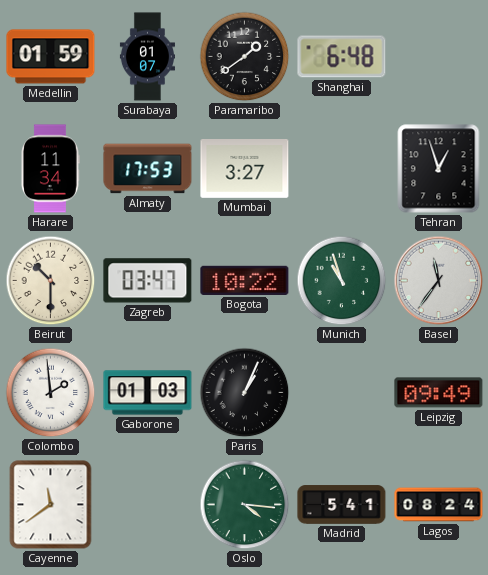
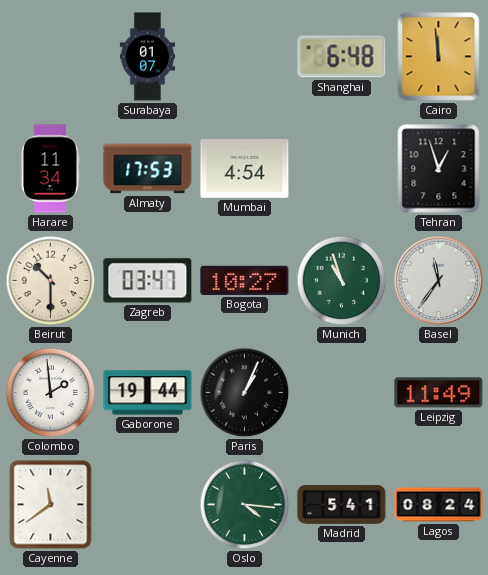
Medellin: 01:59 -> none
Paramaribo: 1:39 -> none
Cairo: none -> 11:59
Mumbai: 3:27 -> 4:54
Bogota: 10:22 -> 10:27
Gaborone: 01:03 -> 19:44
Leipzig: 09:49 -> 11:49
